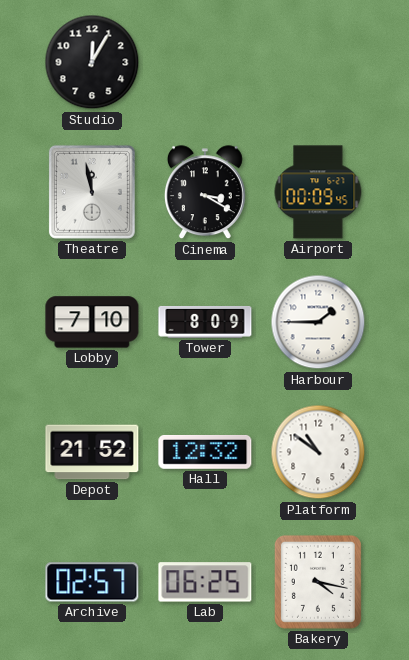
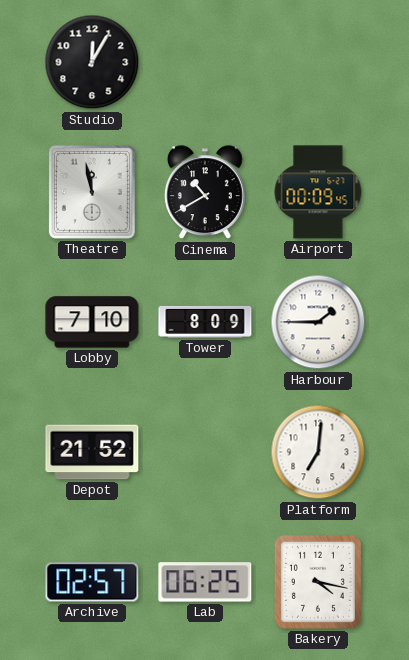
Cinema: 3:20 -> 10:40
Hall: 12:32 -> none
Platform: 10:51 -> 7:01
